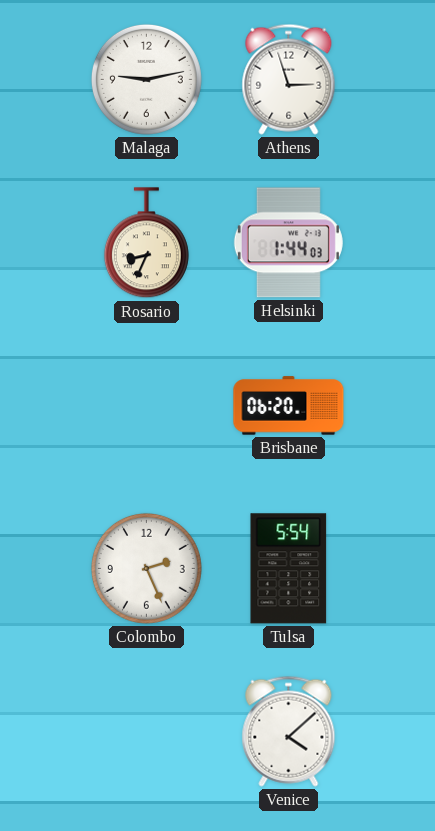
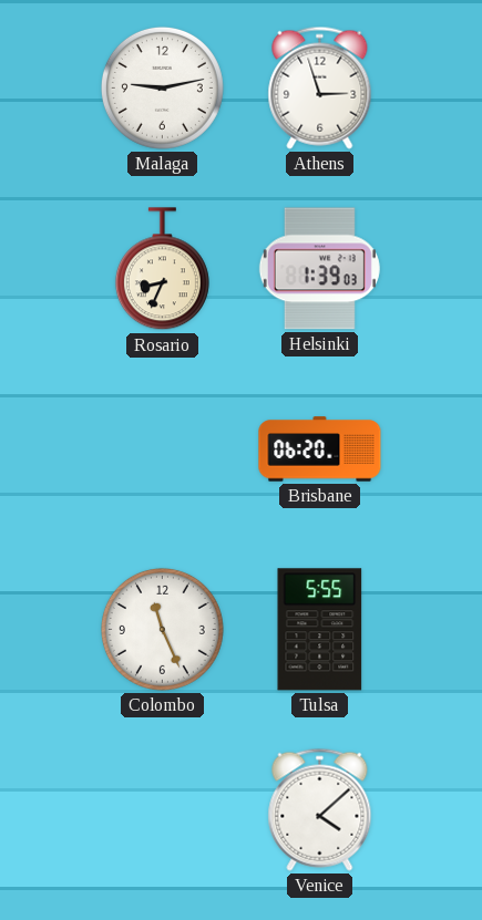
Helsinki: 1:44 -> 1:39
Colombo: 2:26 -> 11:26
Tulsa: 5:54 -> 5:55
